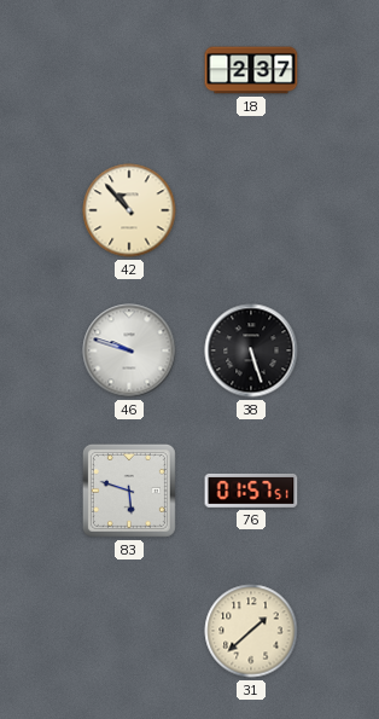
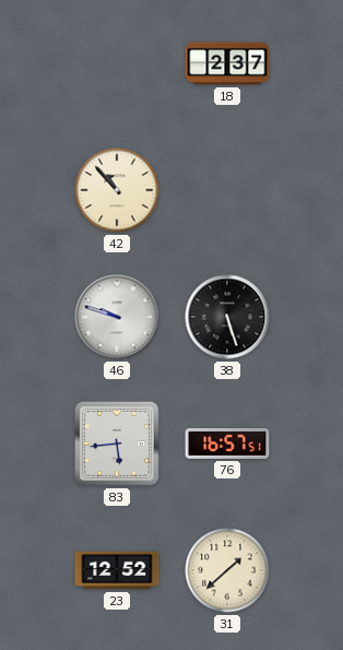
83: 5:48 -> 5:44
76: 01:57 -> 16:57
23: none -> 12:52
